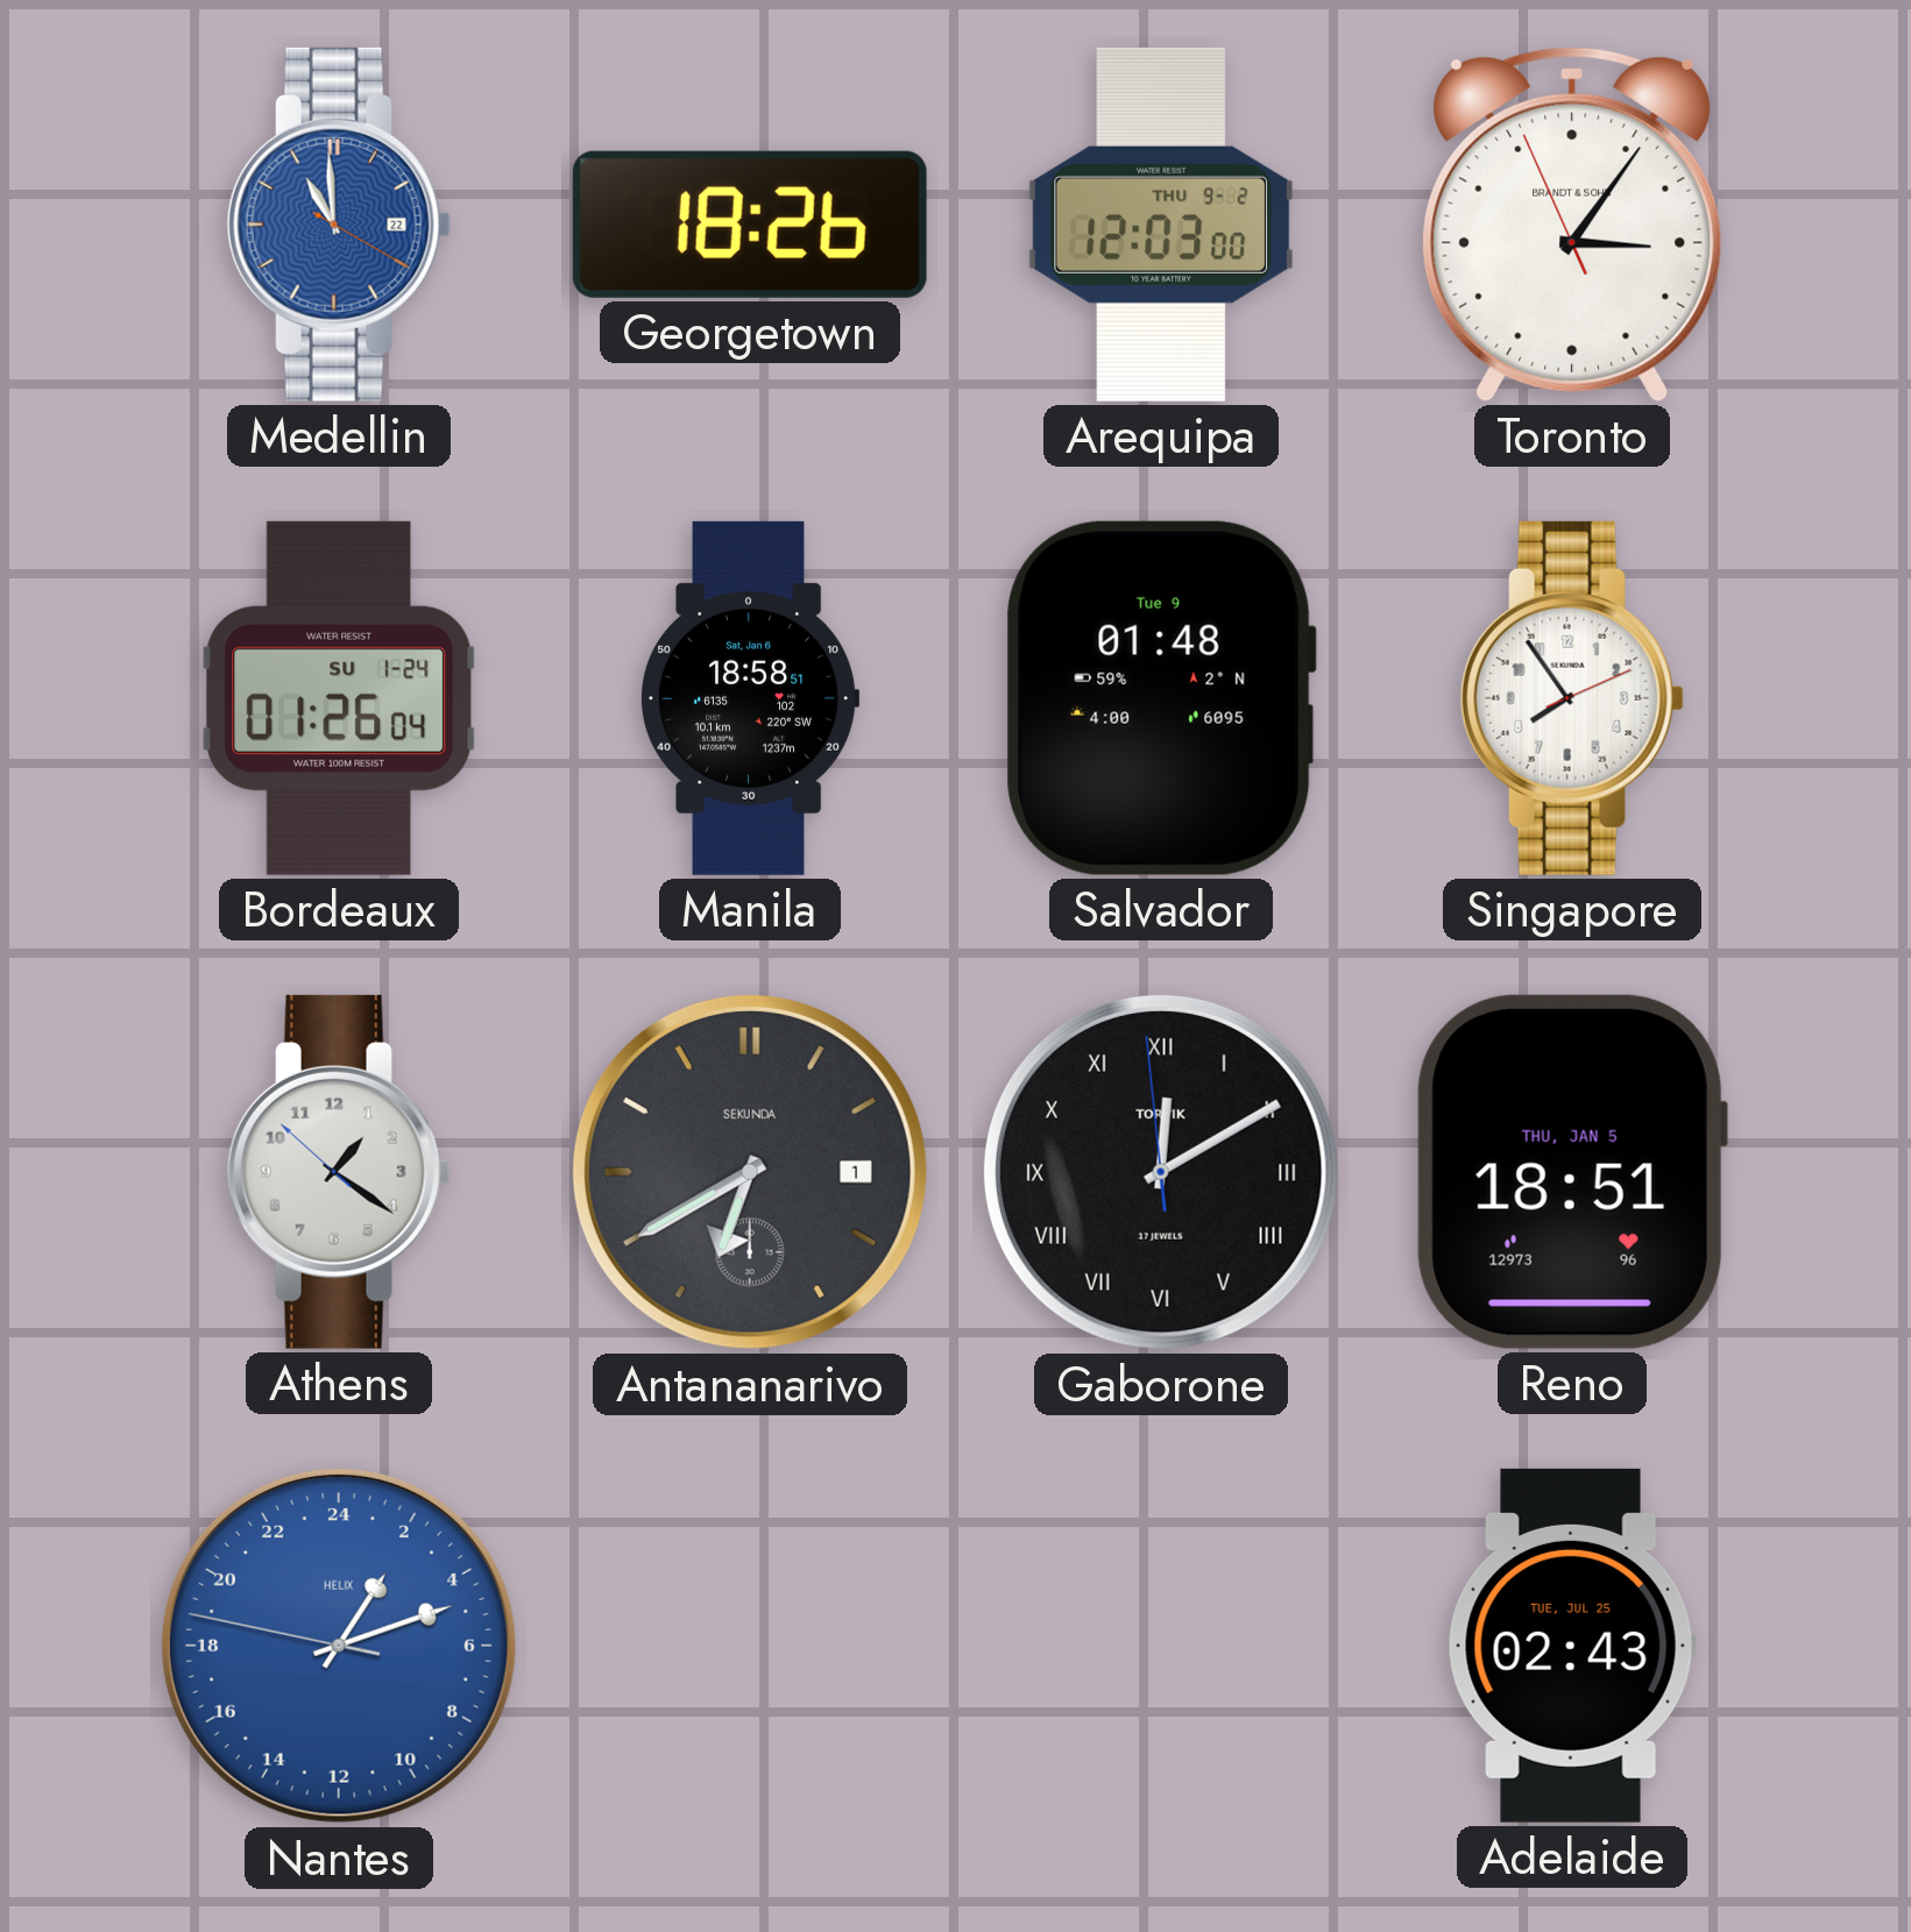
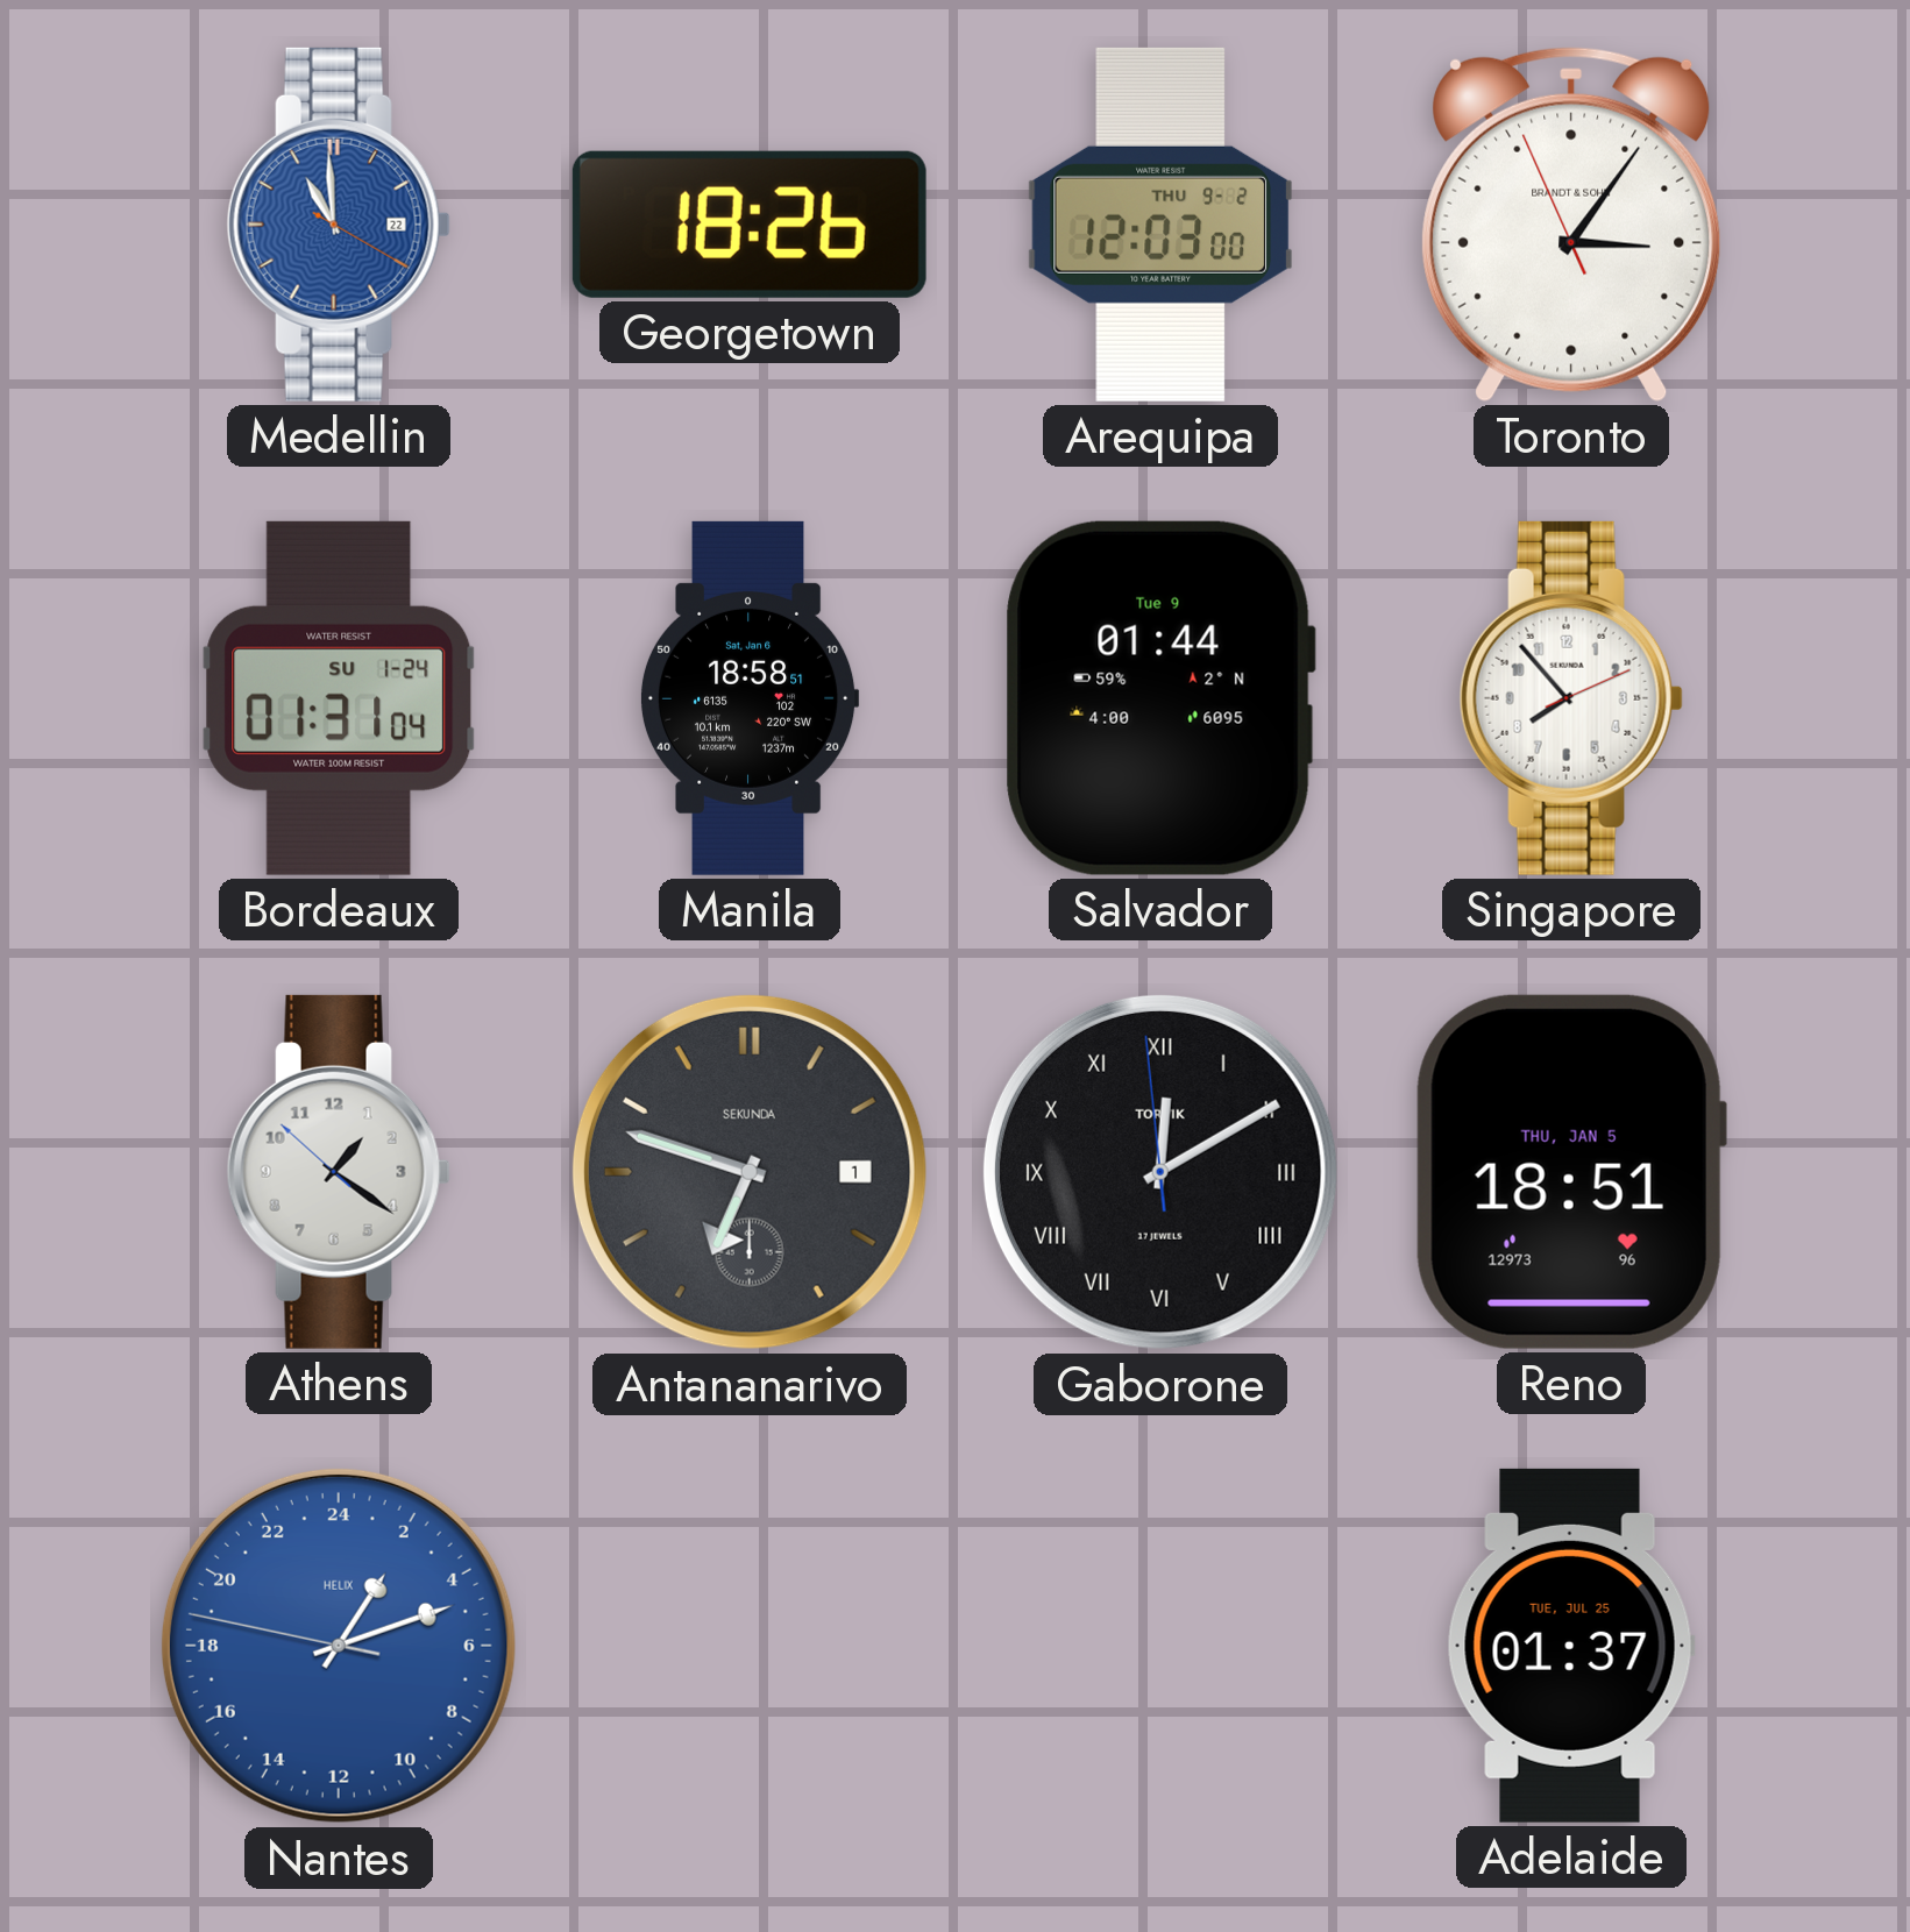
Bordeaux: 01:26 -> 01:31
Salvador: 01:48 -> 01:44
Singapore: 7:54 -> 7:53
Antananarivo: 6:40 -> 6:48
Adelaide: 02:43 -> 01:37
